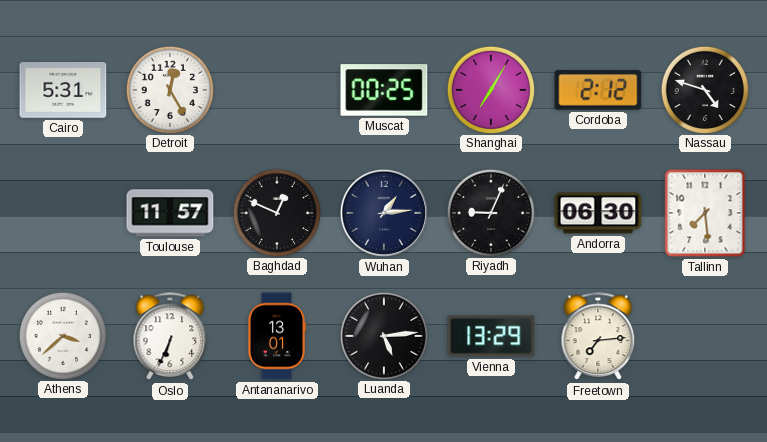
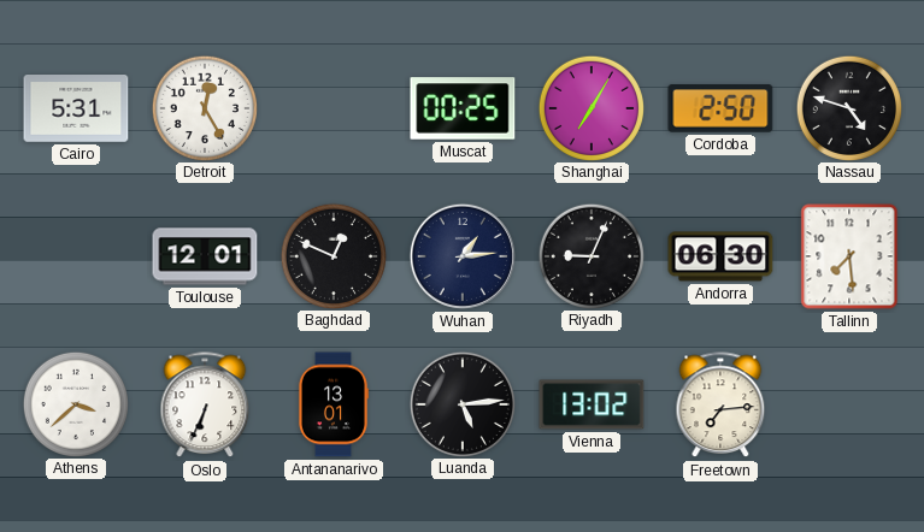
Cordoba: 2:12 -> 2:50
Toulouse: 11:57 -> 12:01
Vienna: 13:29 -> 13:02
